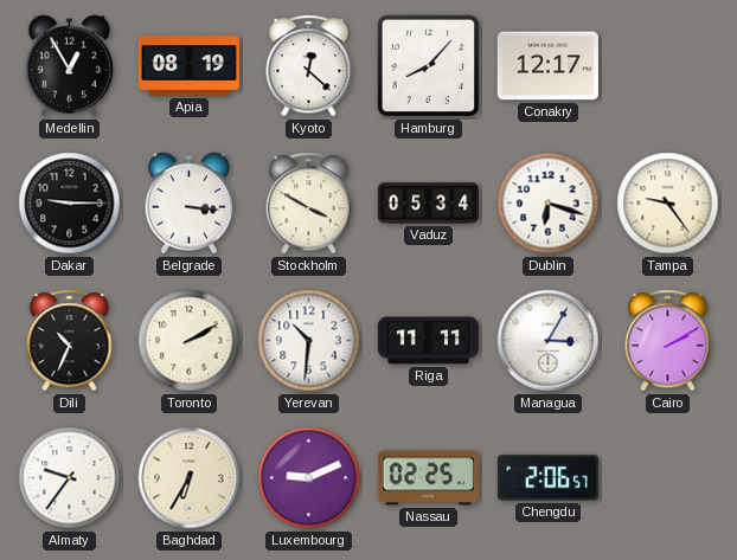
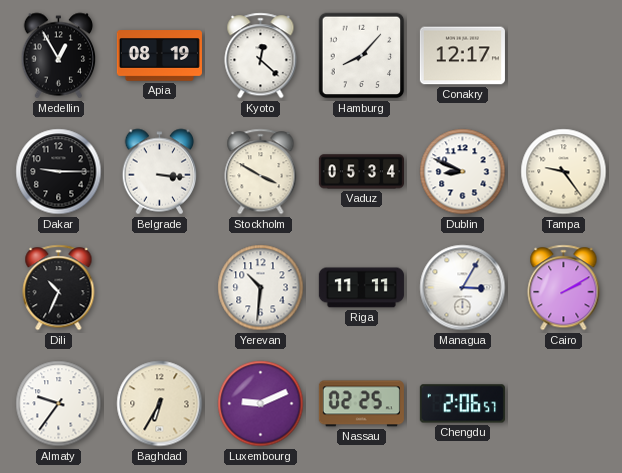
Dublin: 6:18 -> 8:49
Toronto: 2:10 -> none
